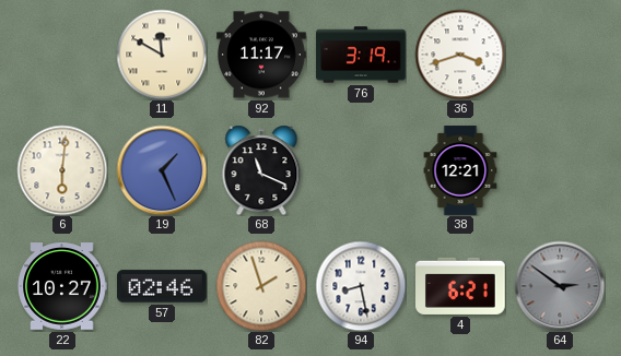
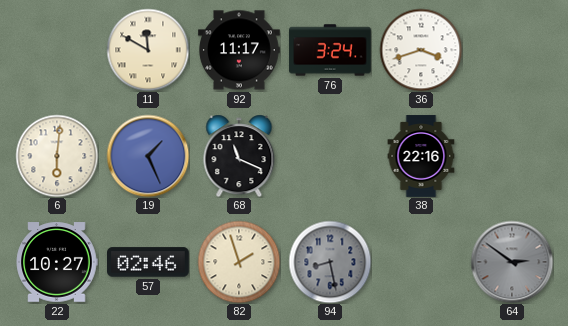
76: 3:19 -> 3:24
38: 12:21 -> 22:16
94 dial: white -> grey
4: 6:21 -> none
